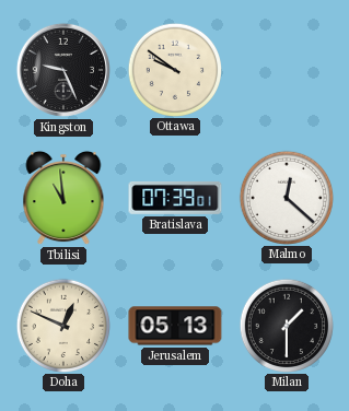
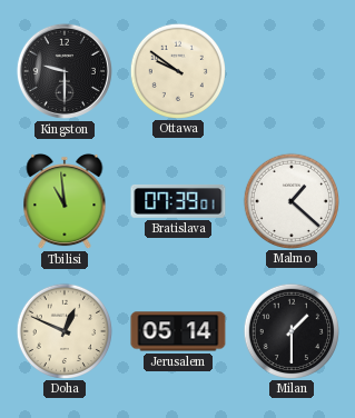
Kingston: 9:26 -> 9:30
Malmo: 12:22 -> 1:22
Jerusalem: 05:13 -> 05:14
